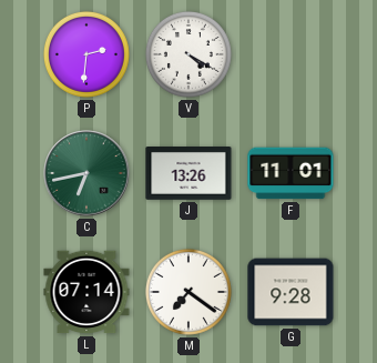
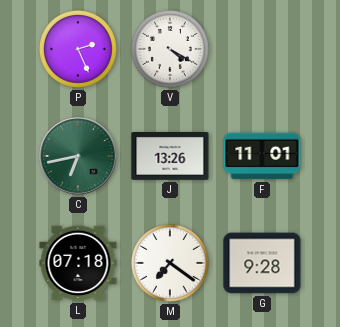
P: 2:31 -> 2:26
L: 07:14 -> 07:18
